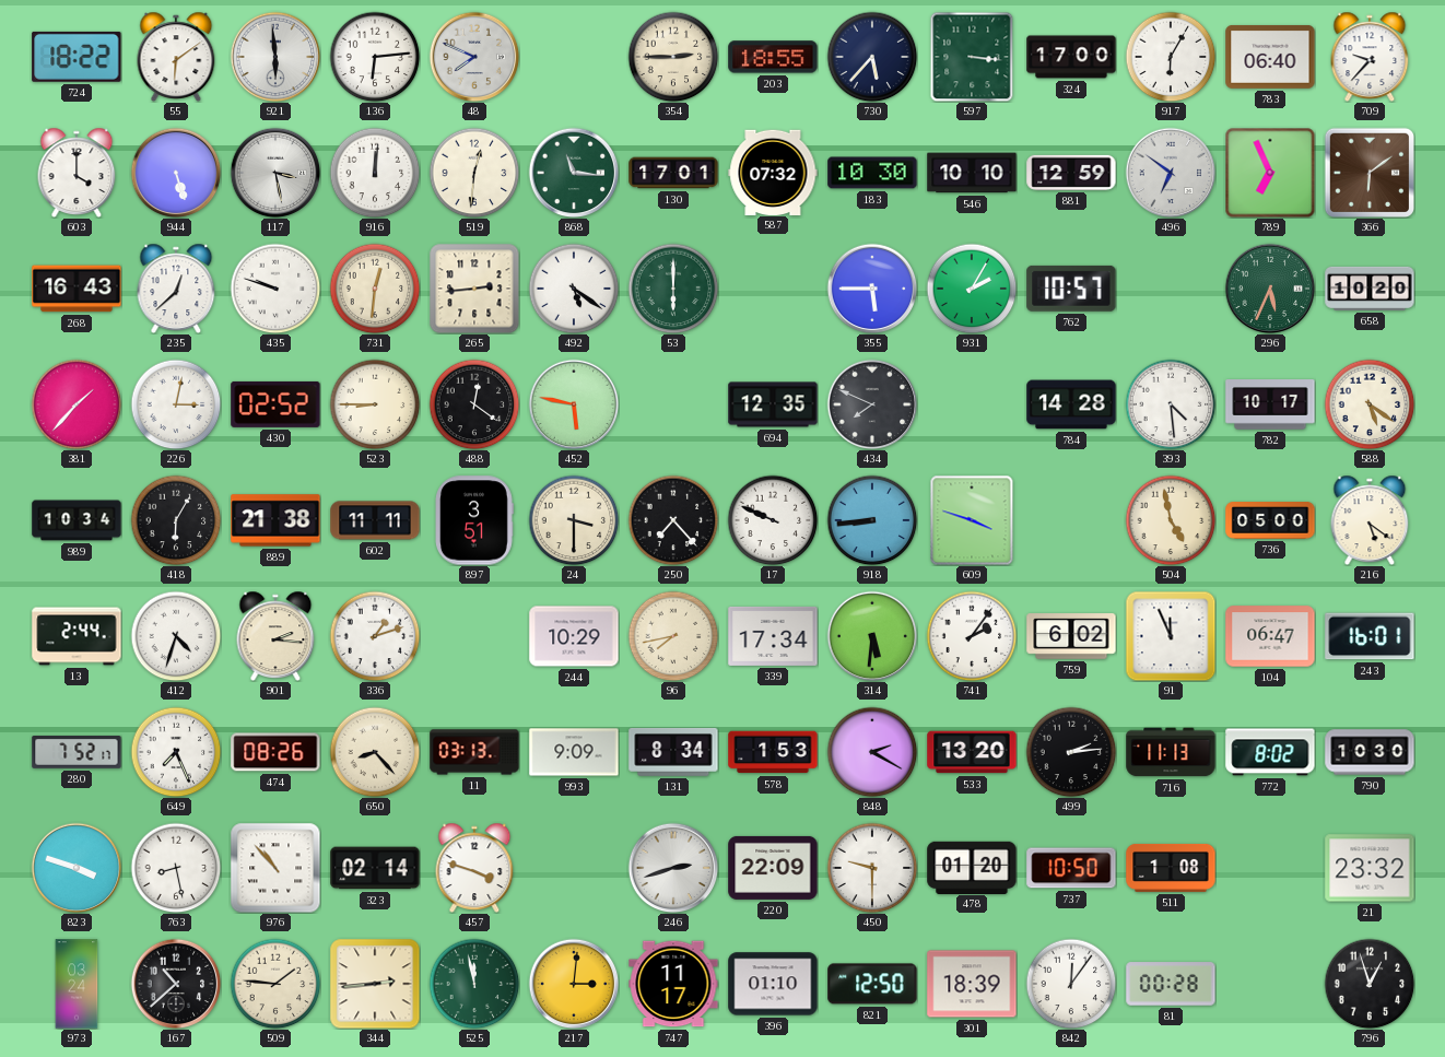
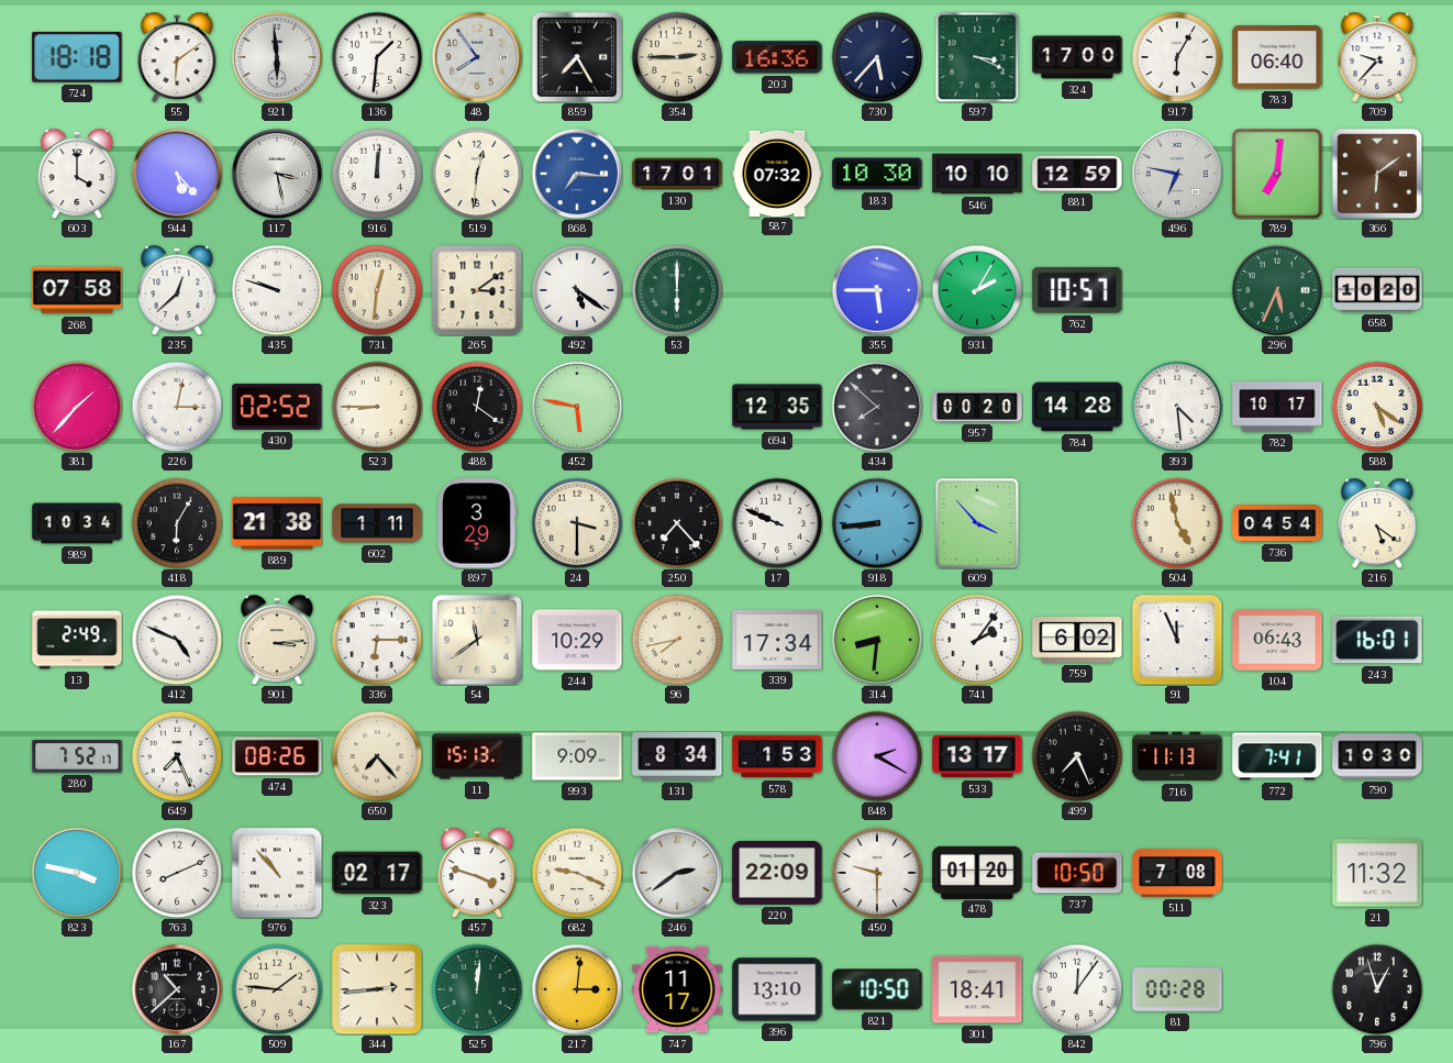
724: 18:22 -> 18:18
136: 6:14 -> 1:31
48: 7:49 -> 7:54
859: none -> 7:25
203: 18:55 -> 16:36
597: 3:16 -> 3:19
944: 5:27 -> 5:23
868: 11:16 -> 7:16
868 dial: green -> blue
496: 6:51 -> 6:47
789: 6:56 -> 7:01
268: 16:43 -> 07:58
265: 2:44 -> 3:09
434: 7:49 -> 7:52
957: none -> 00:20
602: 11:11 -> 1:11
897: 3:51 -> 3:29
609: 3:48 -> 3:53
736: 05:00 -> 04:54
13: 2:44 -> 2:49
412: 4:33 -> 4:49
901: 2:16 -> 3:14
336: 1:12 -> 6:15
54: none -> 11:39
314: 5:31 -> 8:31
104: 06:47 -> 06:43
650: 8:23 -> 7:23
11: 03:13 -> 15:13
533: 13:20 -> 13:17
499: 2:14 -> 7:26
772: 8:02 -> 7:41
823: 3:48 -> 3:47
763: 8:28 -> 8:11
323: 02:14 -> 02:17
682: none -> 9:19
246: 2:42 -> 2:39
511: 1:08 -> 7:08
21: 23:32 -> 11:32
973: 03:24 -> none
525: 11:58 -> 12:01
396: 01:10 -> 13:10
821: 12:50 -> 10:50
301: 18:39 -> 18:41
